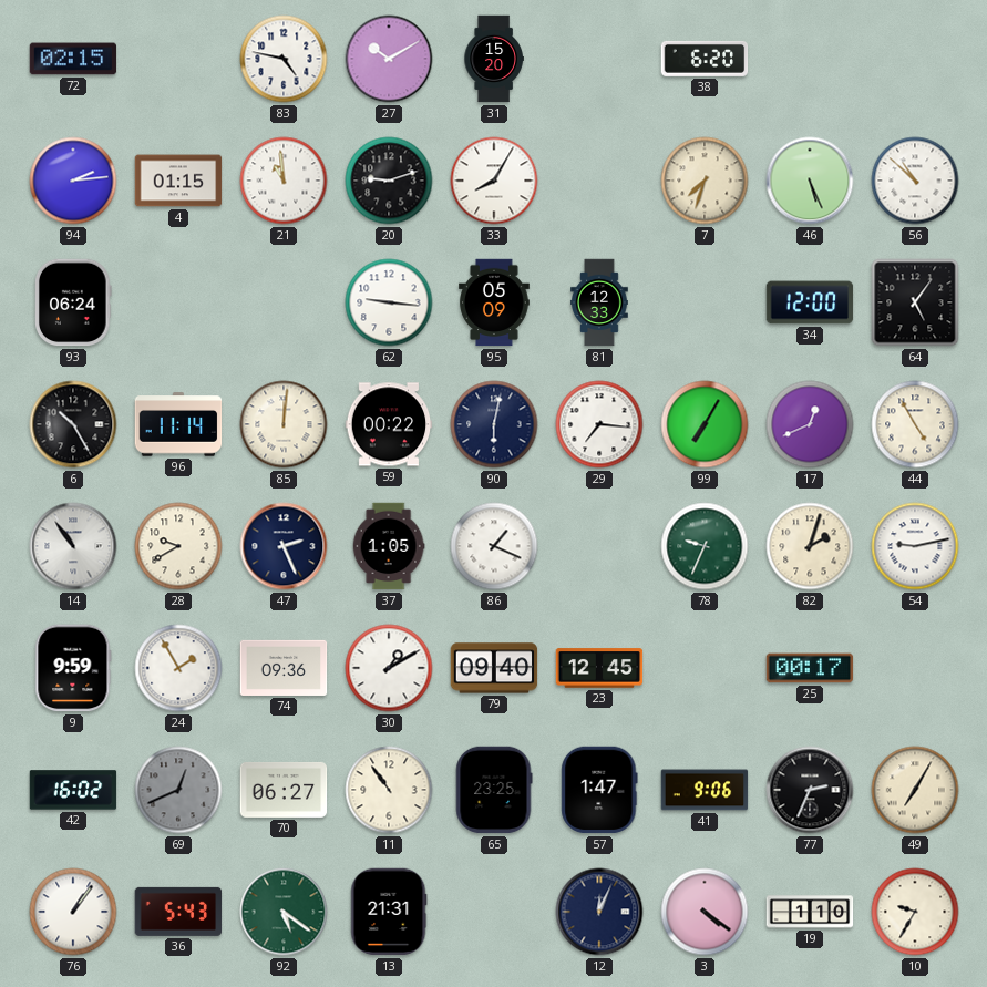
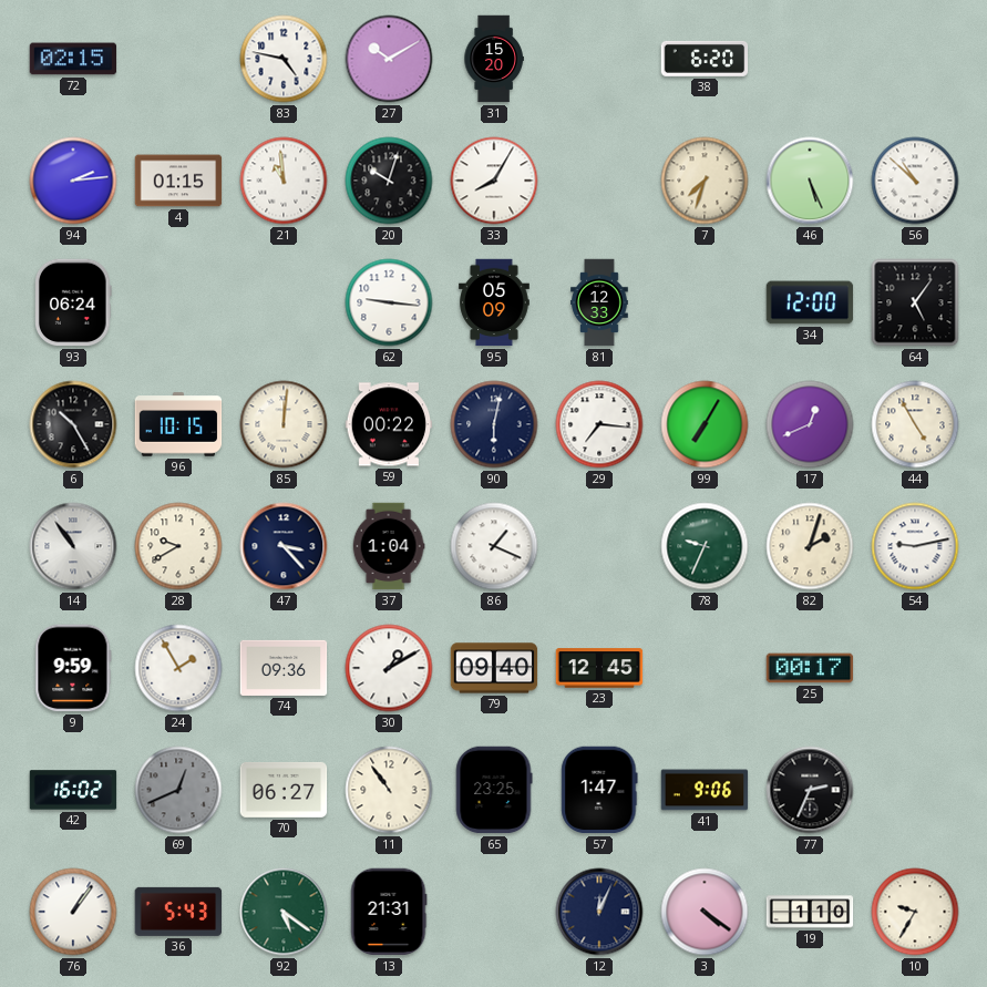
20: 9:12 -> 10:03
96: 11:14 -> 10:15
47: 2:26 -> 3:23
37: 1:05 -> 1:04
49: 7:05 -> none
